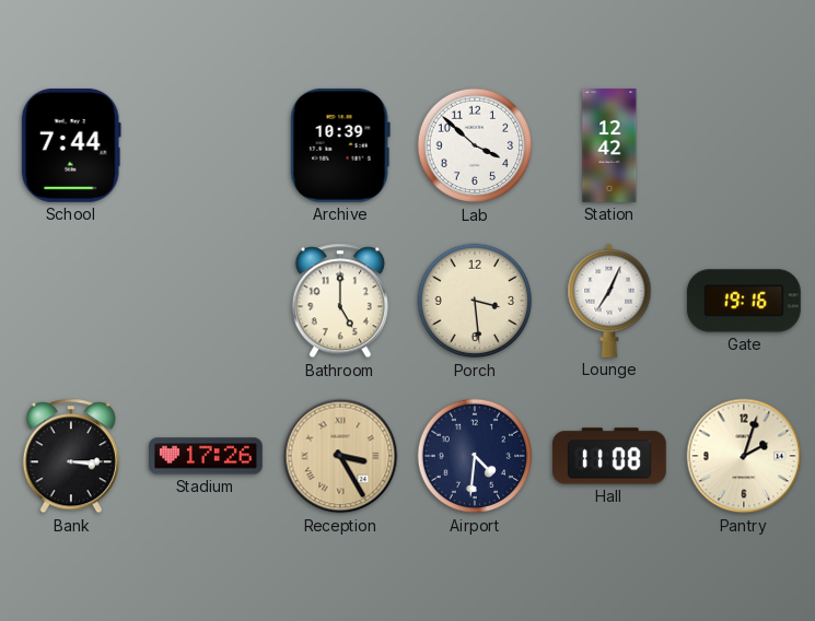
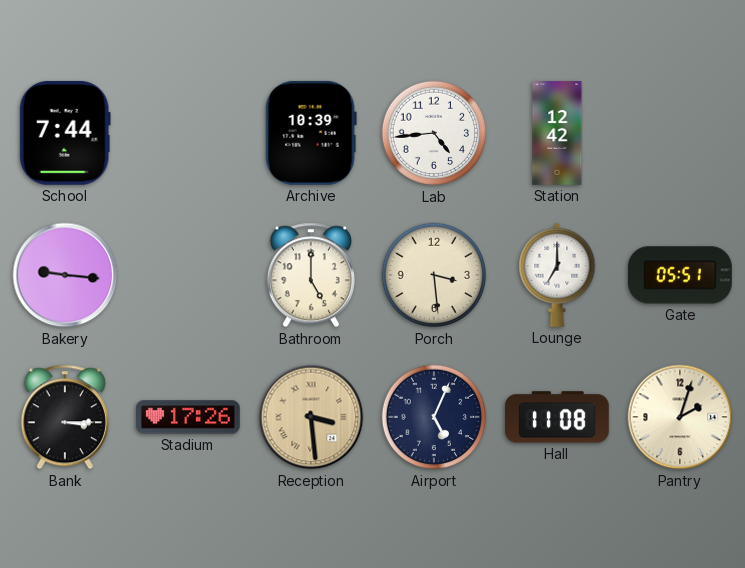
Lab: 3:52 -> 4:44
Bakery: none -> 9:16
Lounge: 7:04 -> 7:00
Gate: 19:16 -> 05:51
Reception: 3:25 -> 3:29
Airport: 4:31 -> 5:04
